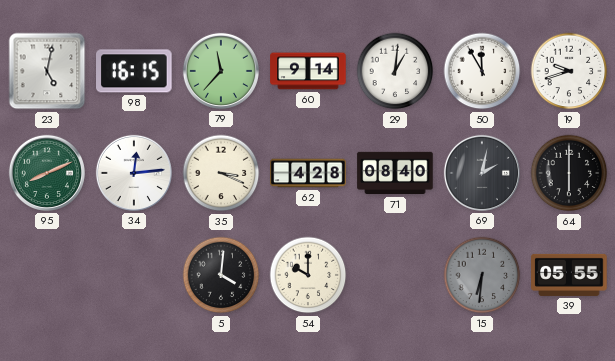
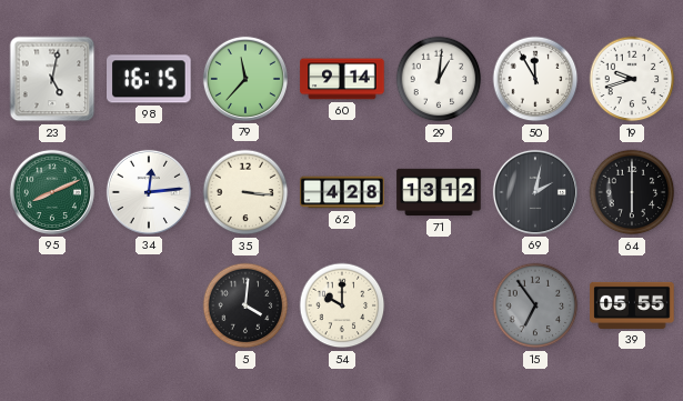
35: 3:19 -> 3:16
71: 08:40 -> 13:12
15: 6:31 -> 6:54
